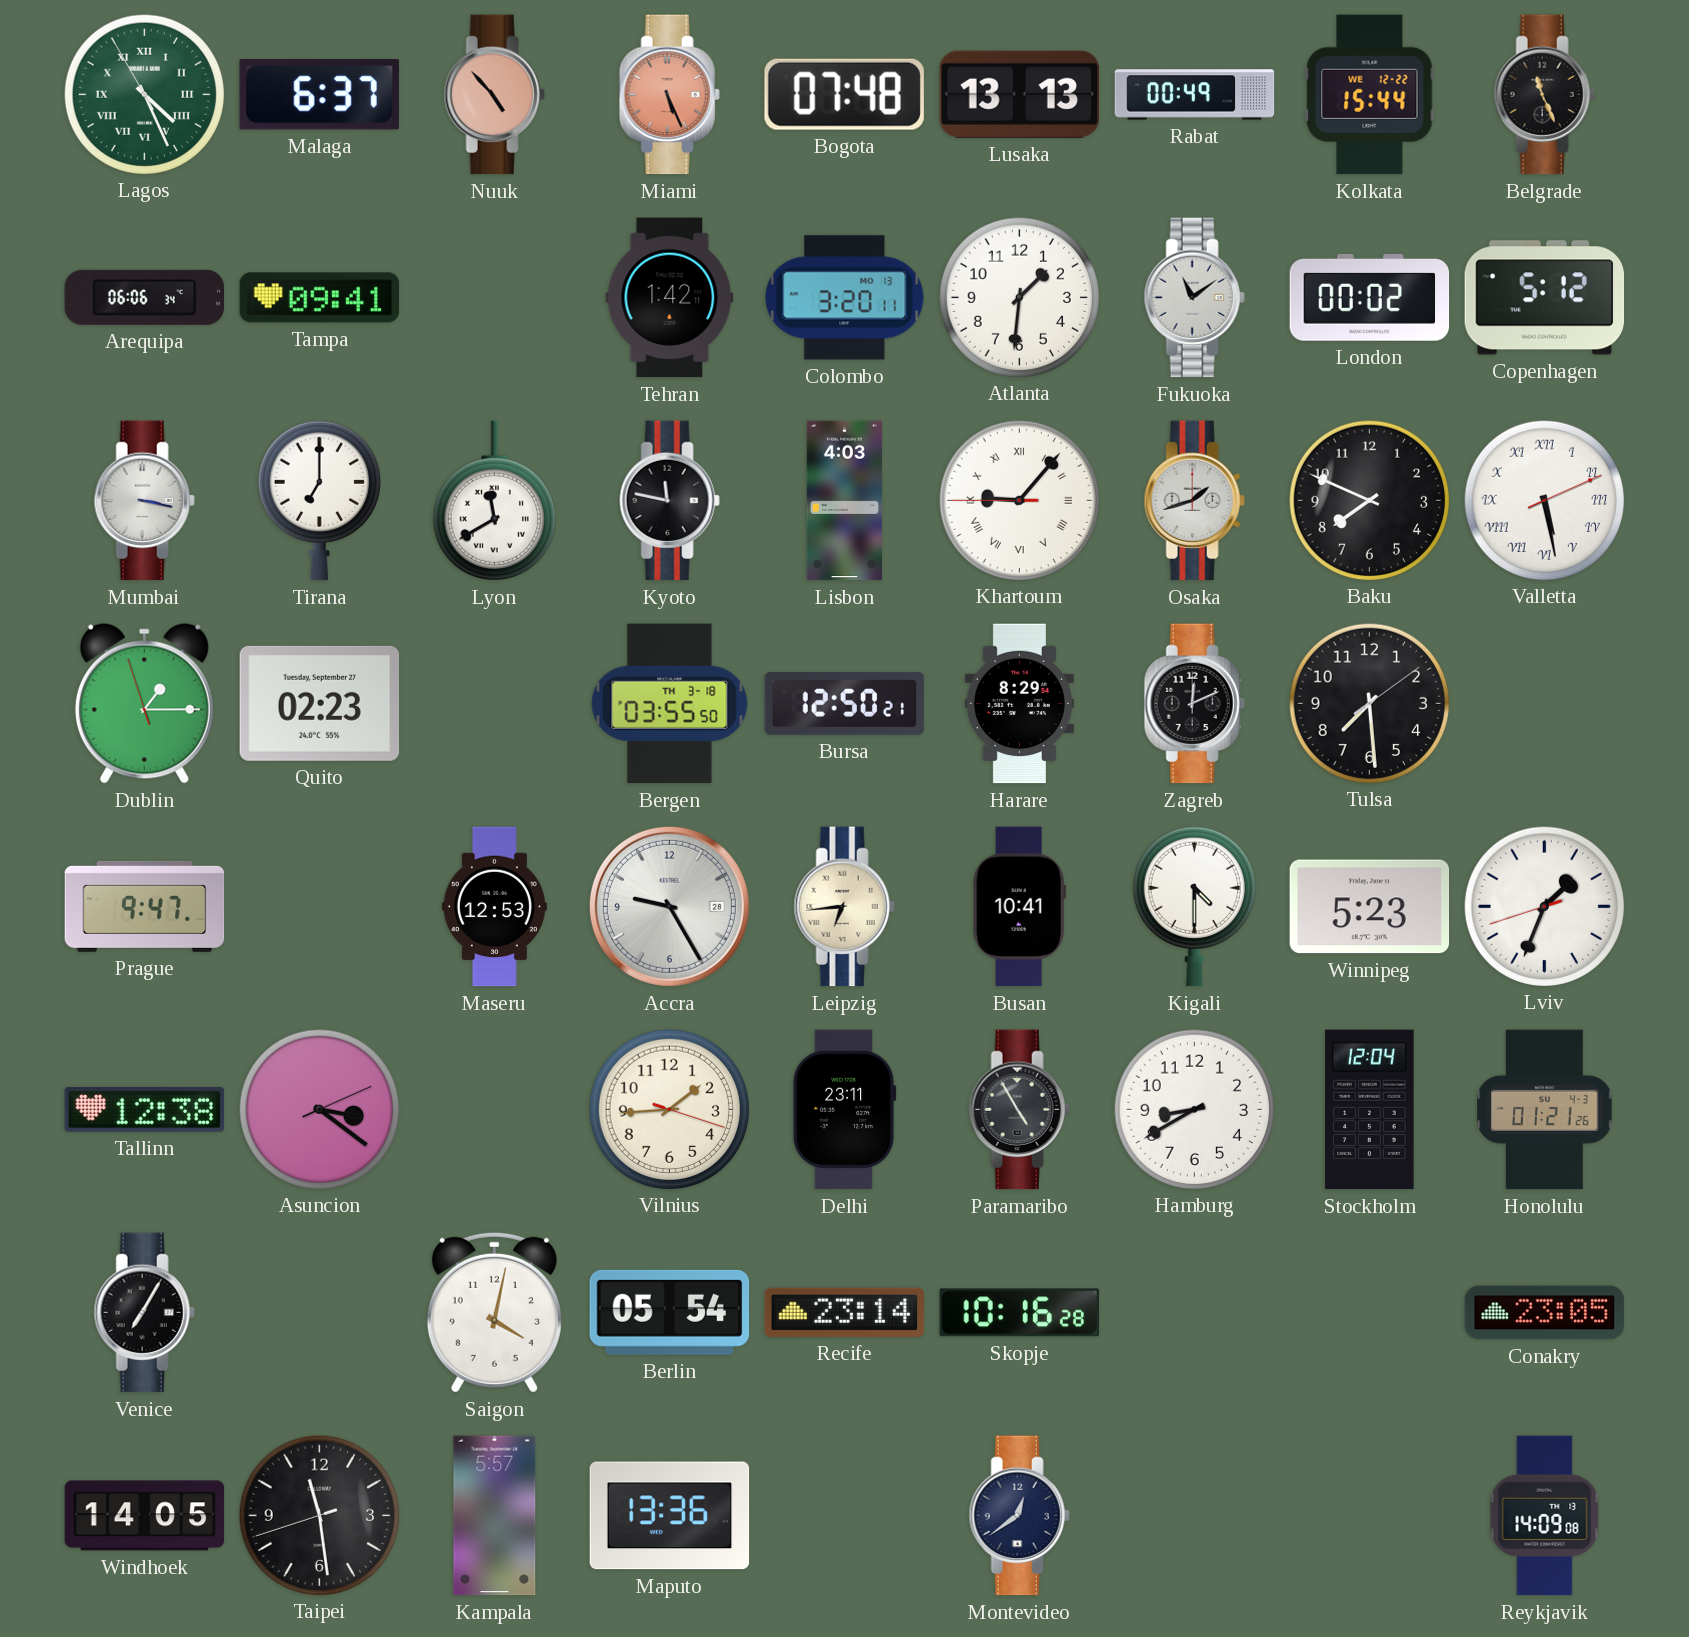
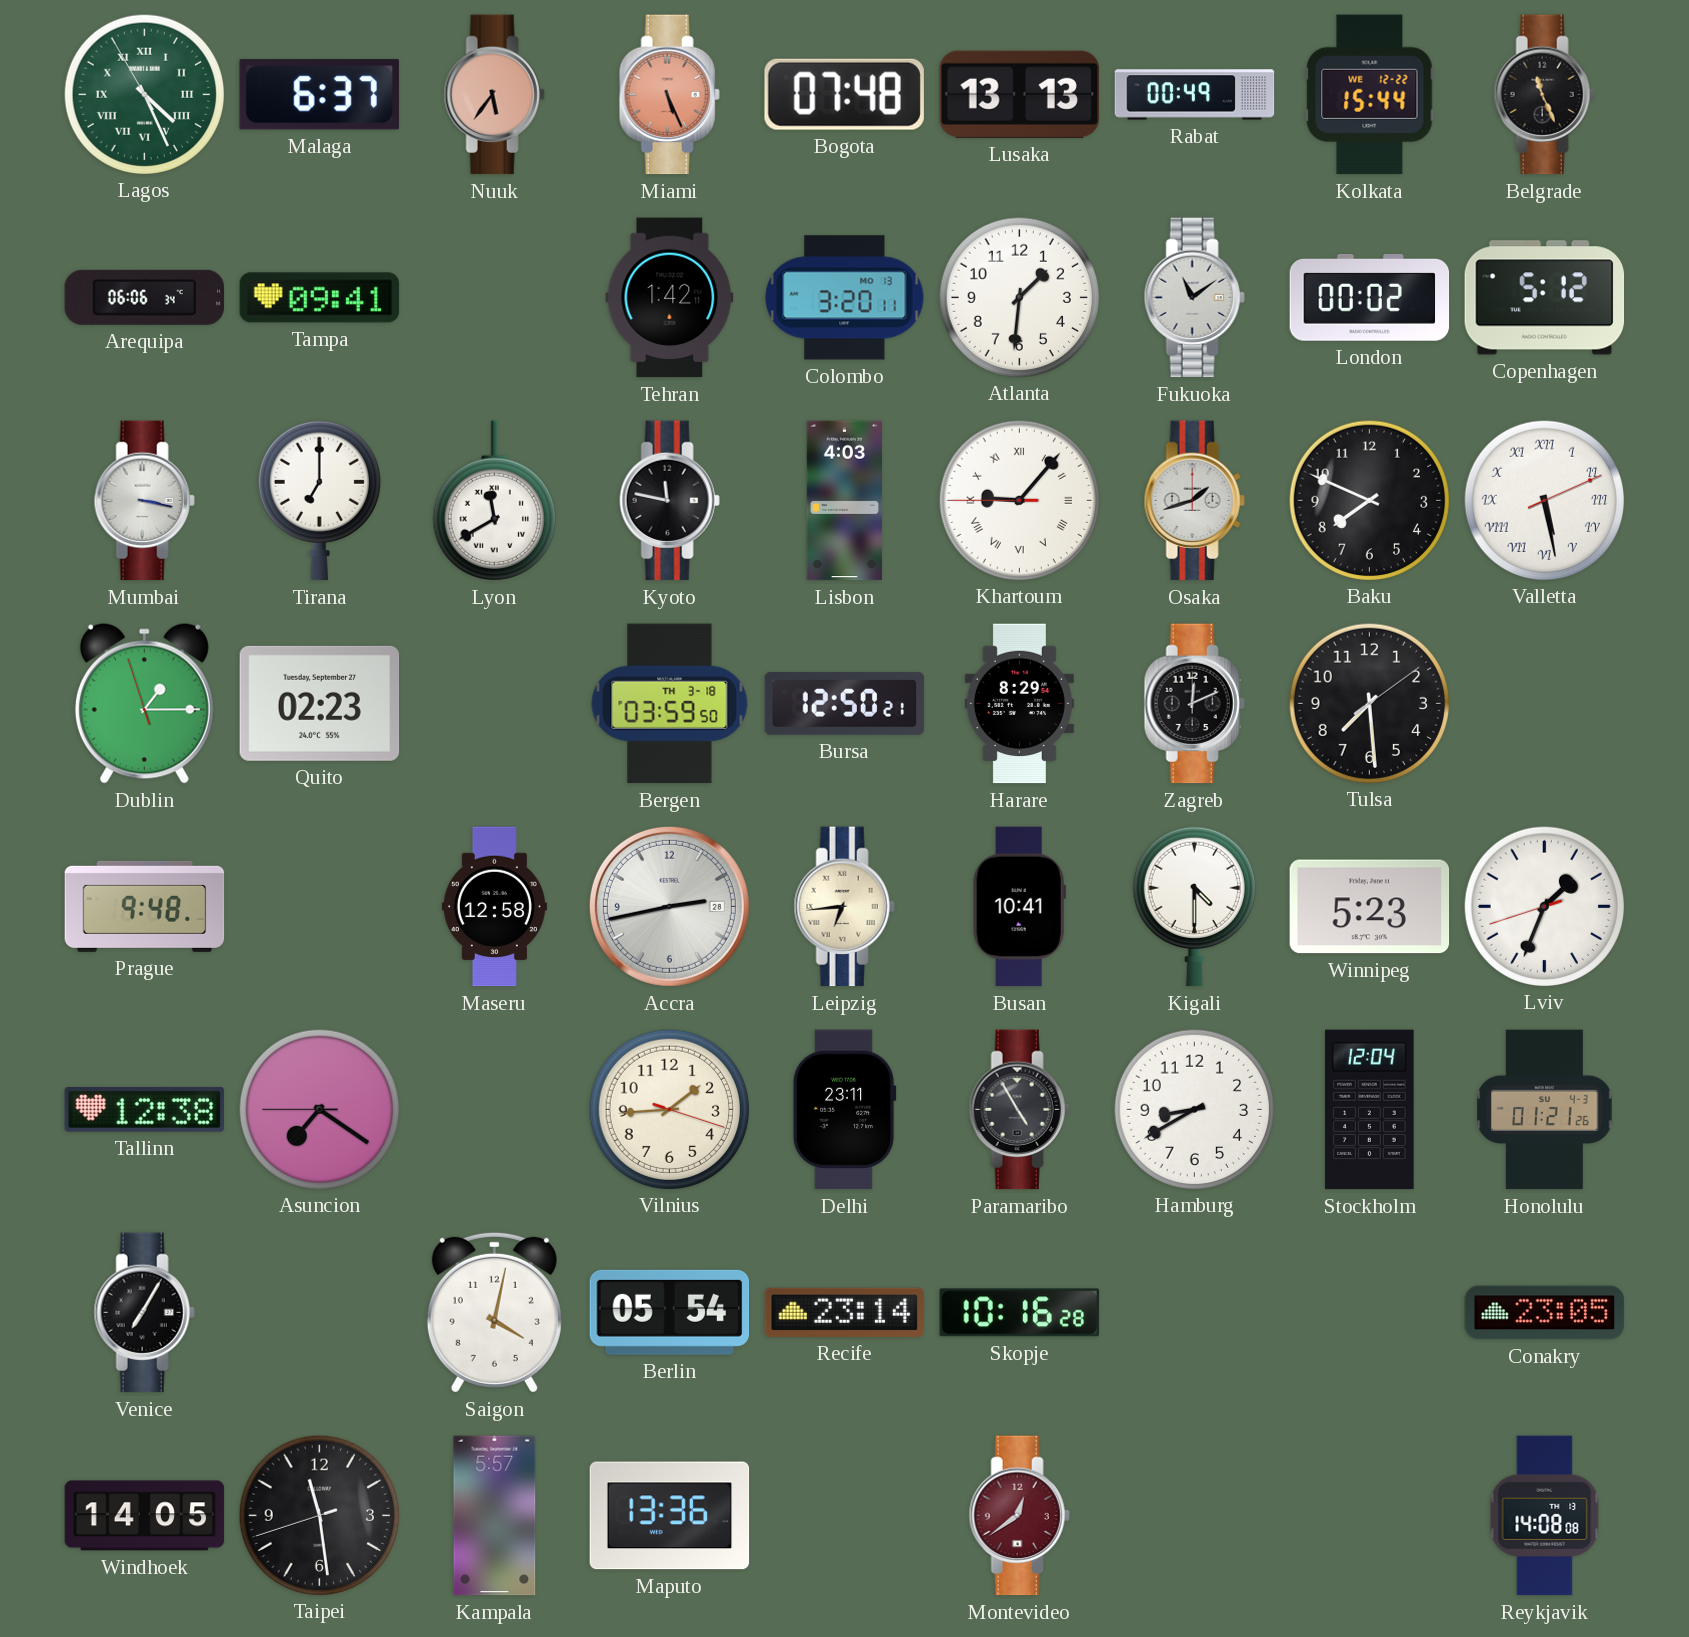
Nuuk: 4:53 -> 5:36
Bergen: 03:55 -> 03:59
Prague: 9:47 -> 9:48
Maseru: 12:53 -> 12:58
Accra: 9:25 -> 2:43
Asuncion: 3:21 -> 7:20
Montevideo dial: navy -> burgundy
Reykjavik: 14:09 -> 14:08
